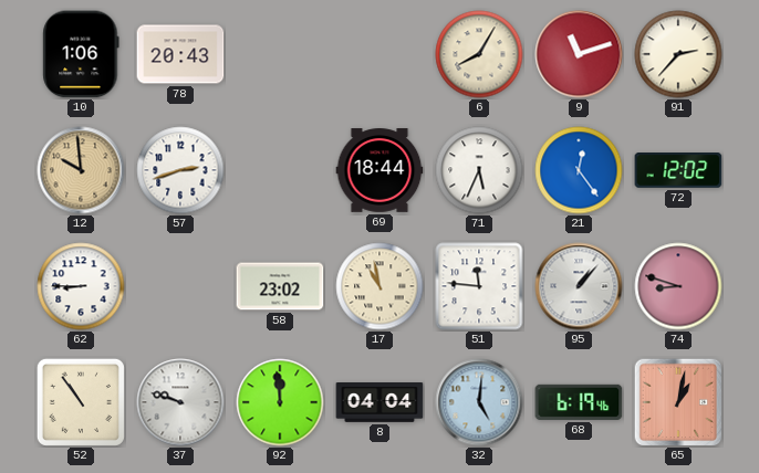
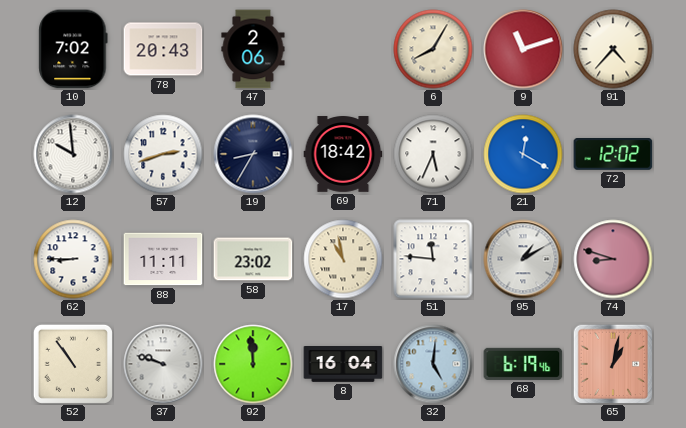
10: 1:06 -> 7:02
47: none -> 2:06
91: 2:37 -> 4:37
12 dial: champagne -> white
19: none -> 8:35
69: 18:44 -> 18:42
21: 12:24 -> 12:20
88: none -> 11:11
95: 1:07 -> 1:10
8: 04:04 -> 16:04
